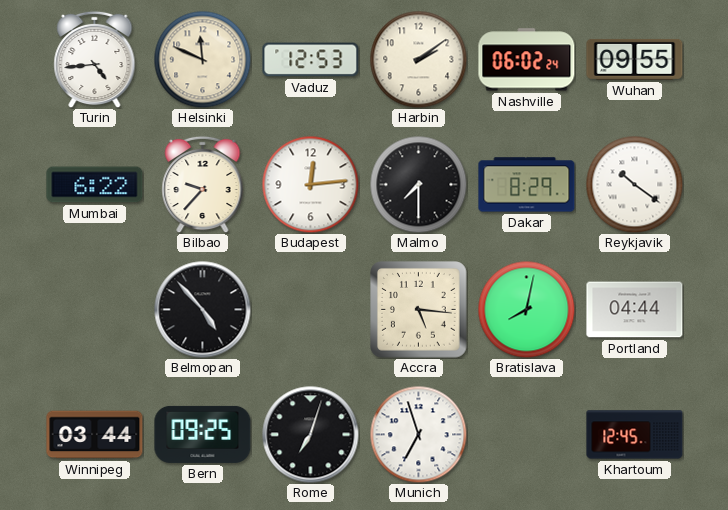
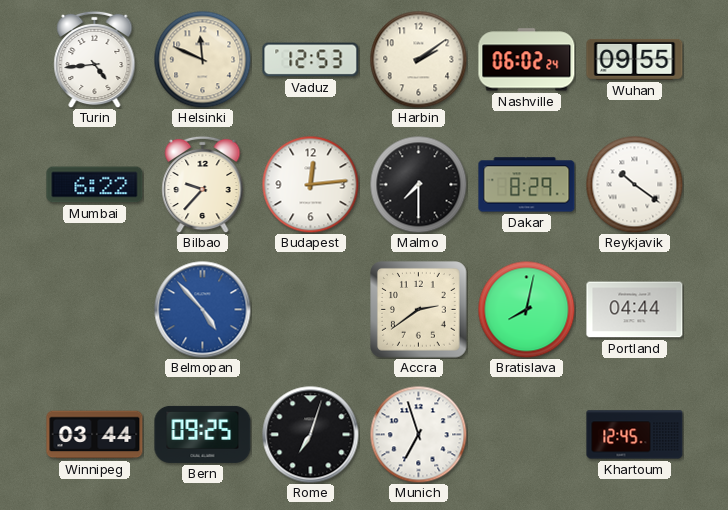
Belmopan dial: black -> blue
Accra: 5:16 -> 2:39
